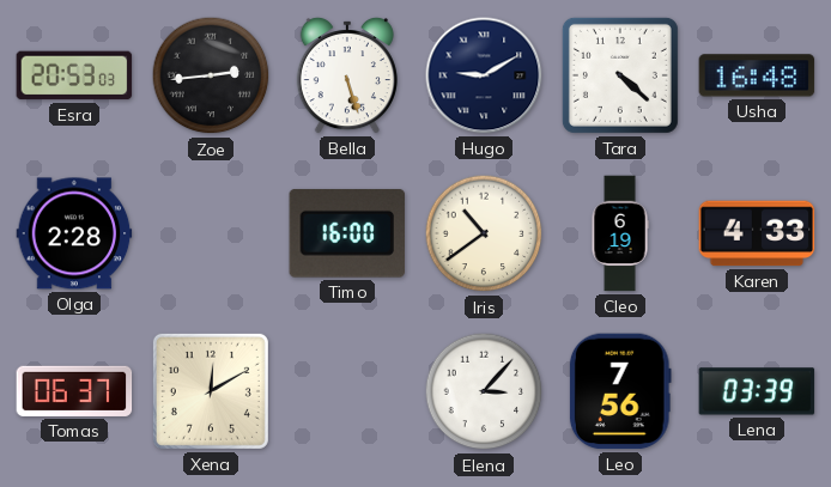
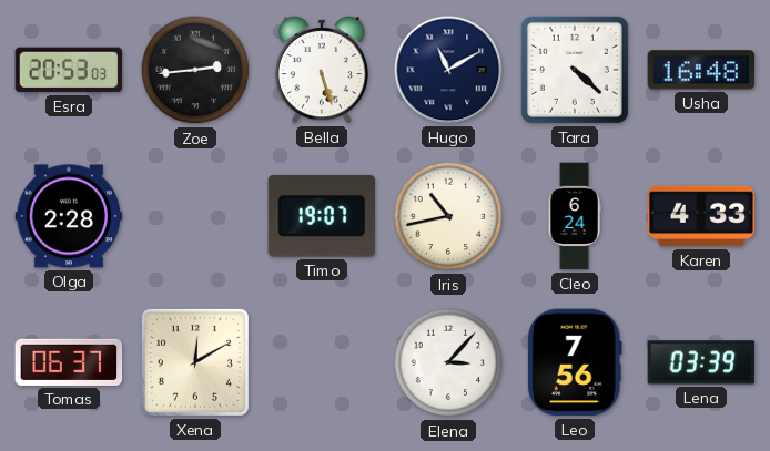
Hugo: 9:10 -> 11:10
Timo: 16:00 -> 19:07
Iris: 10:39 -> 10:43
Cleo: 6:19 -> 6:24
